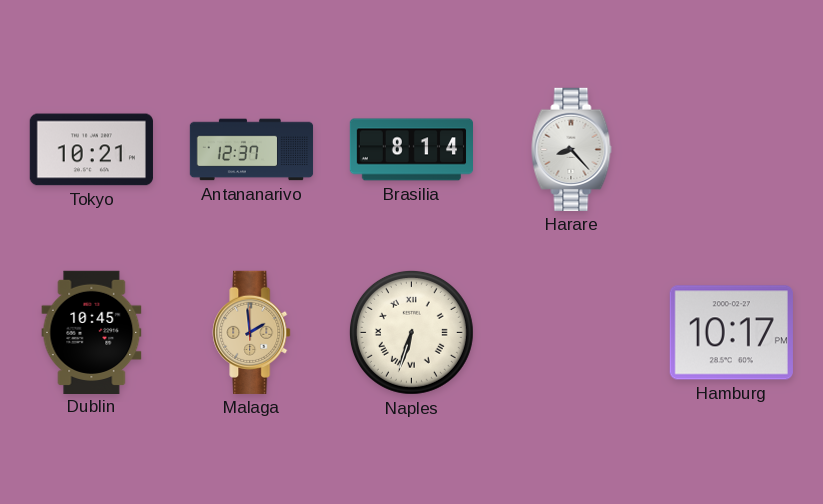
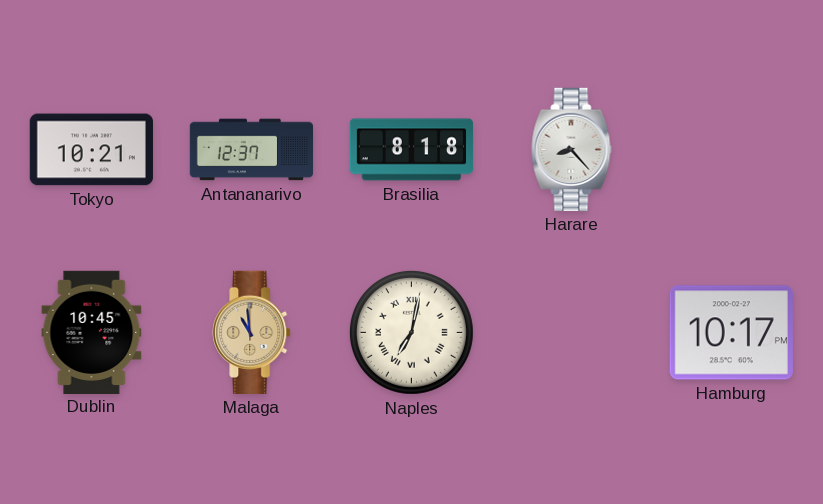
Brasilia: 8:14 -> 8:18
Malaga: 1:59 -> 10:59
Naples: 6:33 -> 7:02
